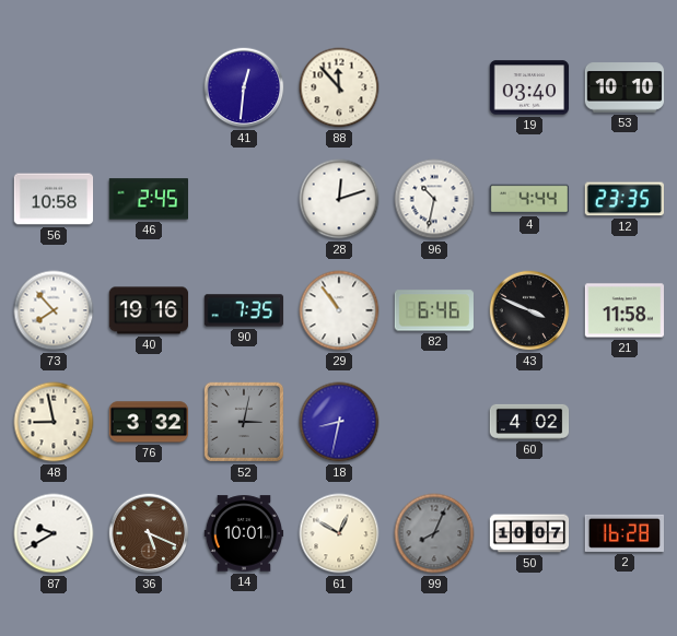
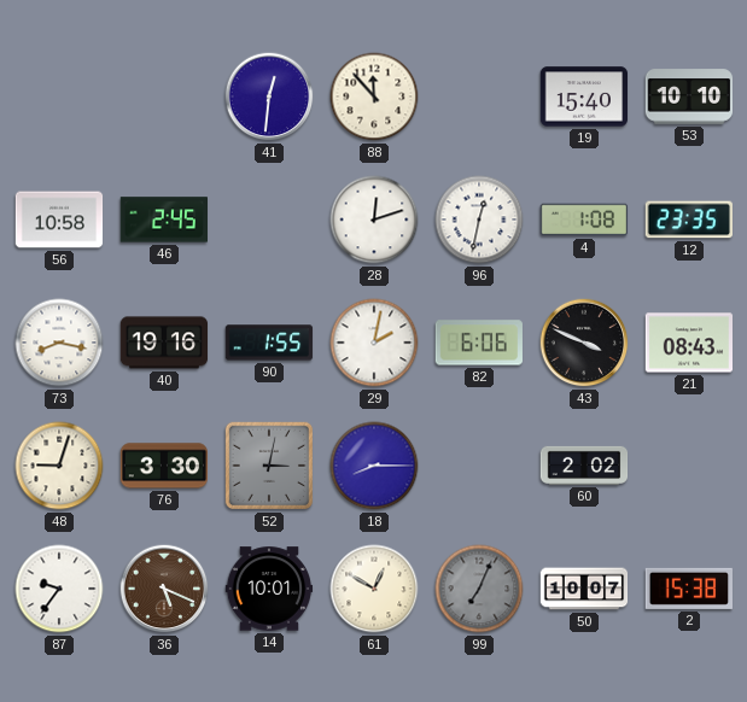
19: 03:40 -> 15:40
96: 10:32 -> 12:32
4: 4:44 -> 1:08
73: 7:53 -> 8:17
90: 7:35 -> 1:55
29: 10:54 -> 2:02
82: 6:46 -> 6:06
21: 11:58 -> 08:43
48: 8:58 -> 9:03
76: 3:32 -> 3:30
18: 8:32 -> 8:15
60: 4:02 -> 2:02
87: 9:40 -> 9:36
99: 8:04 -> 7:04
2: 16:28 -> 15:38
